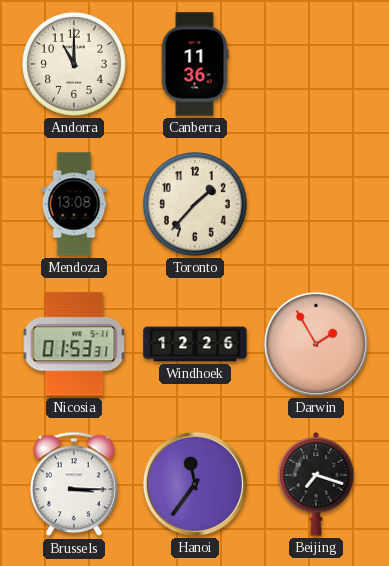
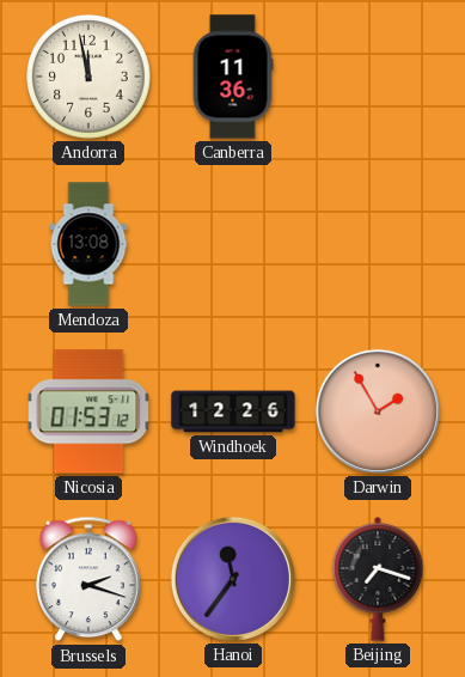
Andorra: 11:00 -> 11:58
Toronto: 1:37 -> none
Nicosia: 01:53:31 -> 01:53:12
Brussels: 3:15 -> 2:18
